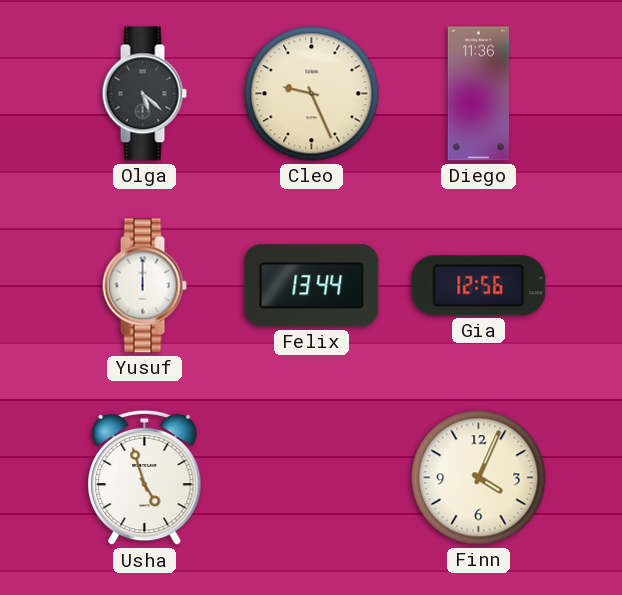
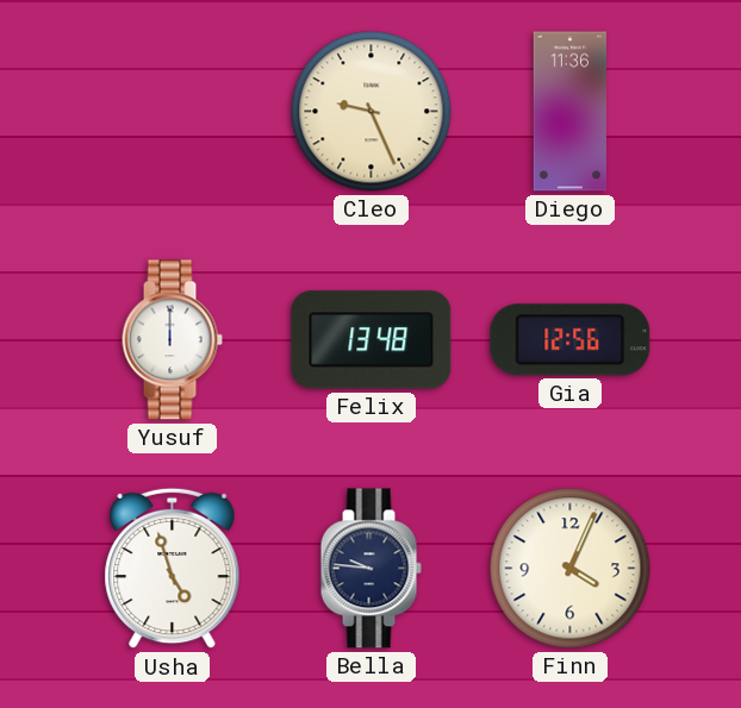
Olga: 5:22 -> none
Felix: 13:44 -> 13:48
Bella: none -> 9:46
